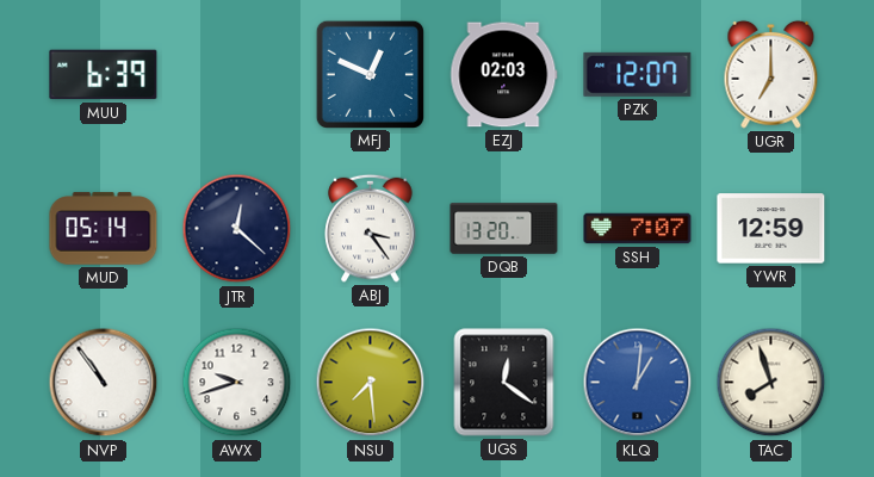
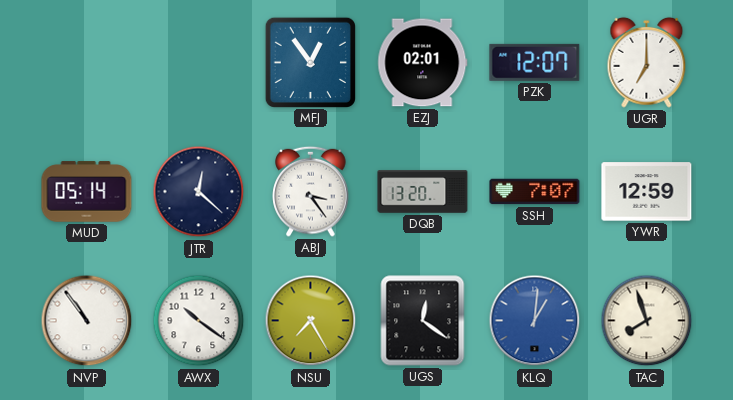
MUU: 6:39 -> none
MFJ: 12:49 -> 12:54
EZJ: 02:03 -> 02:01
AWX: 9:42 -> 10:21
NSU: 7:29 -> 7:25
